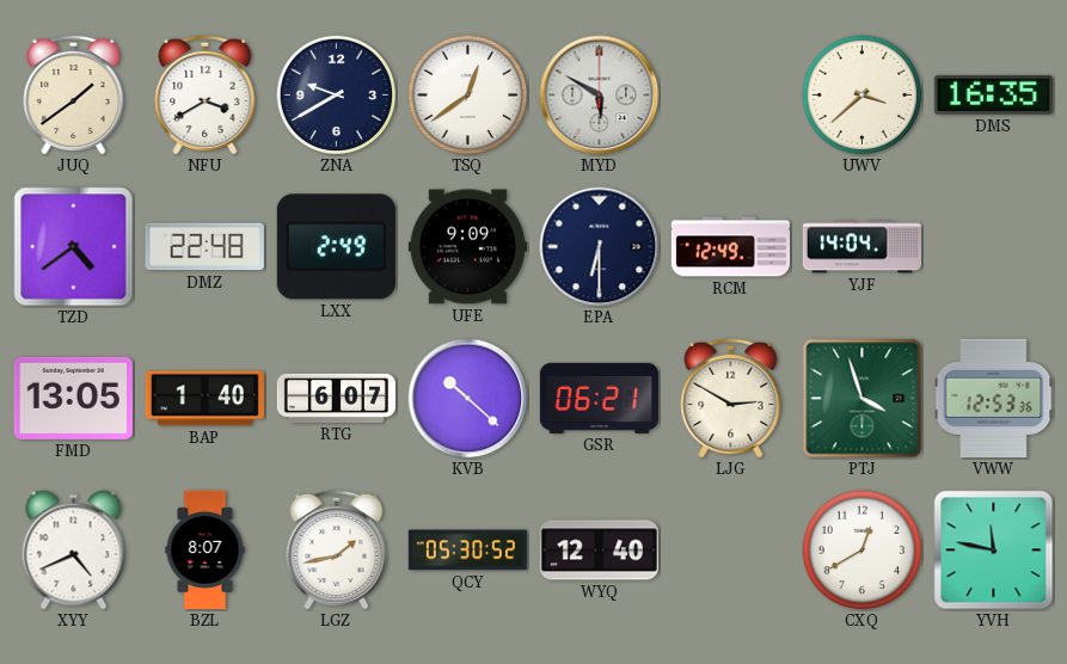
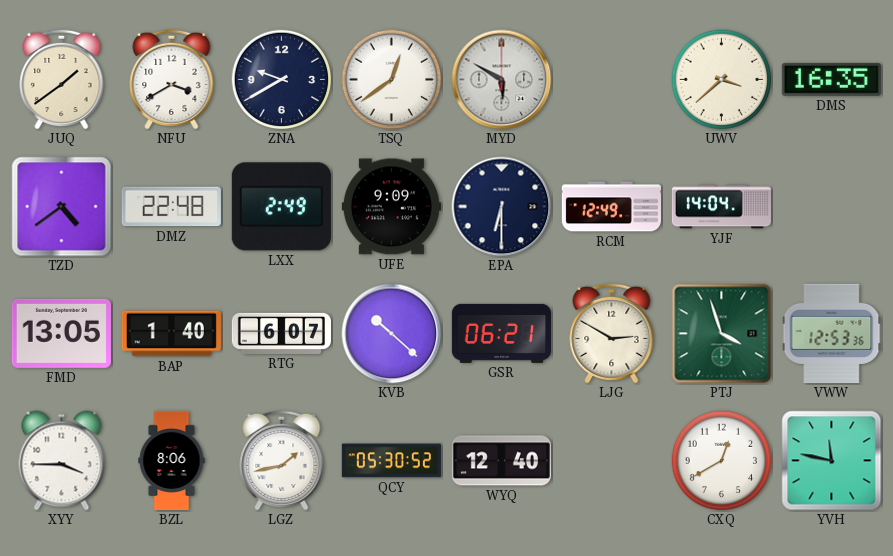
XYY: 4:41 -> 3:45
BZL: 8:07 -> 8:06
